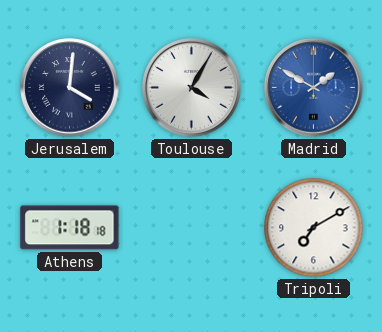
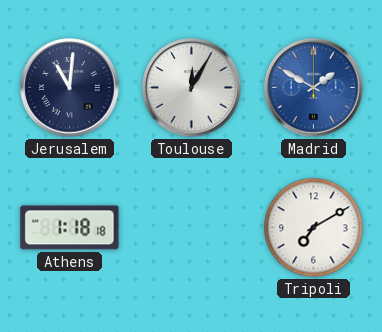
Jerusalem: 4:01 -> 11:01
Toulouse: 4:05 -> 12:05
